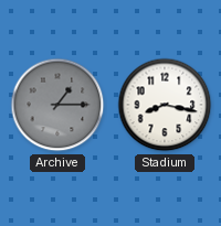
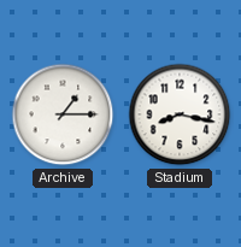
Archive dial: grey -> white
